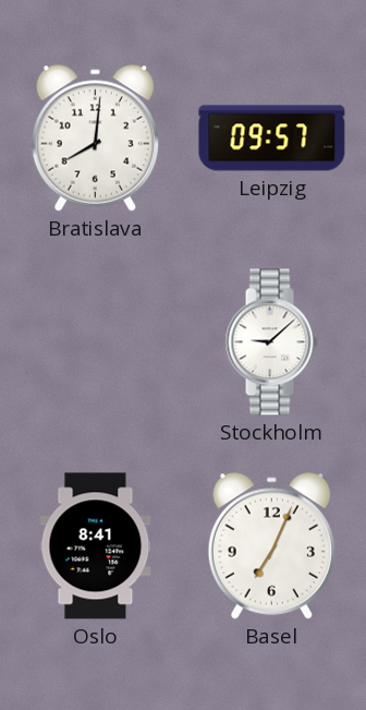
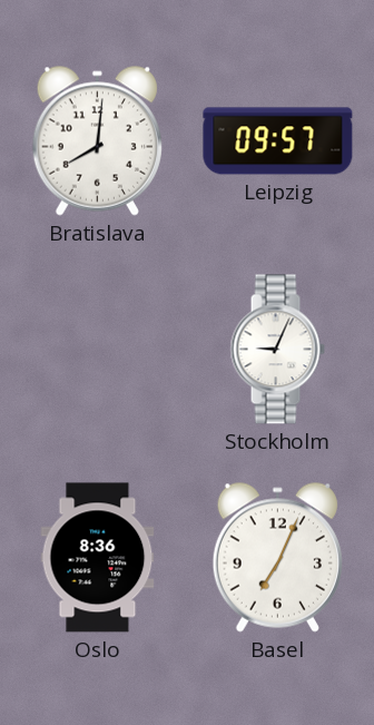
Stockholm: 9:08 -> 9:04
Oslo: 8:41 -> 8:36
